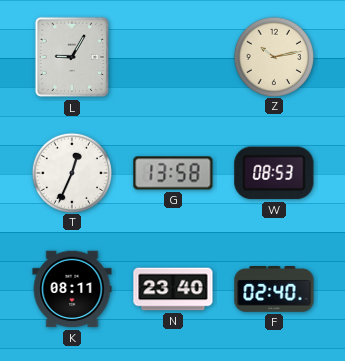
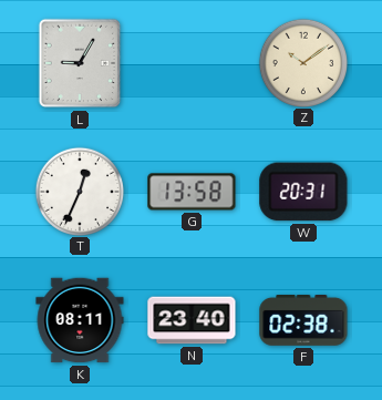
Z: 10:13 -> 10:09
W: 08:53 -> 20:31
F: 02:40 -> 02:38
